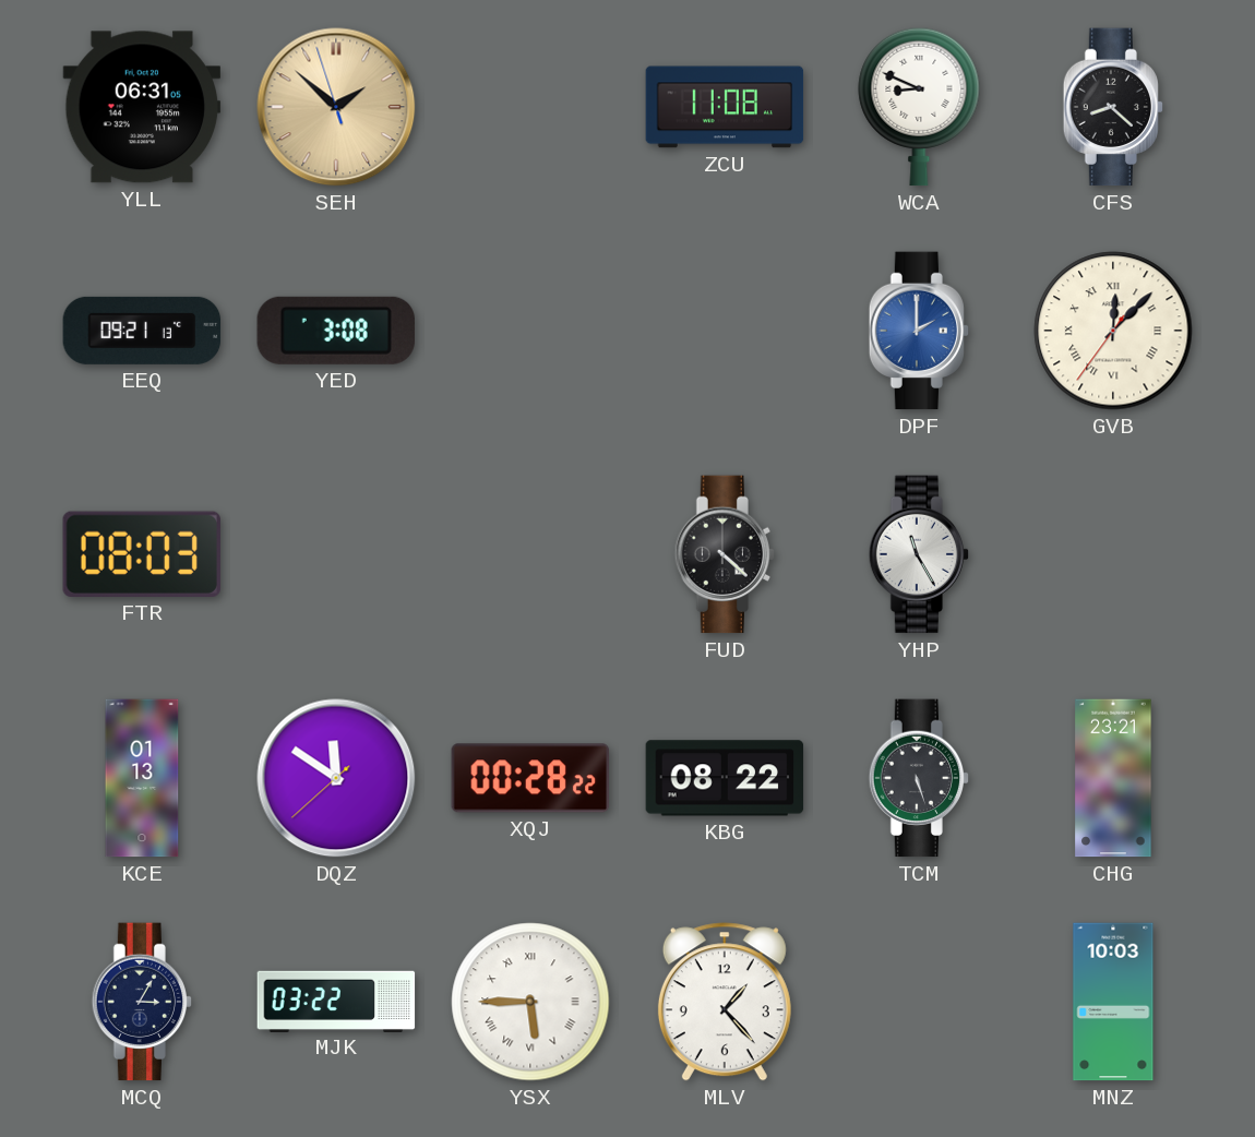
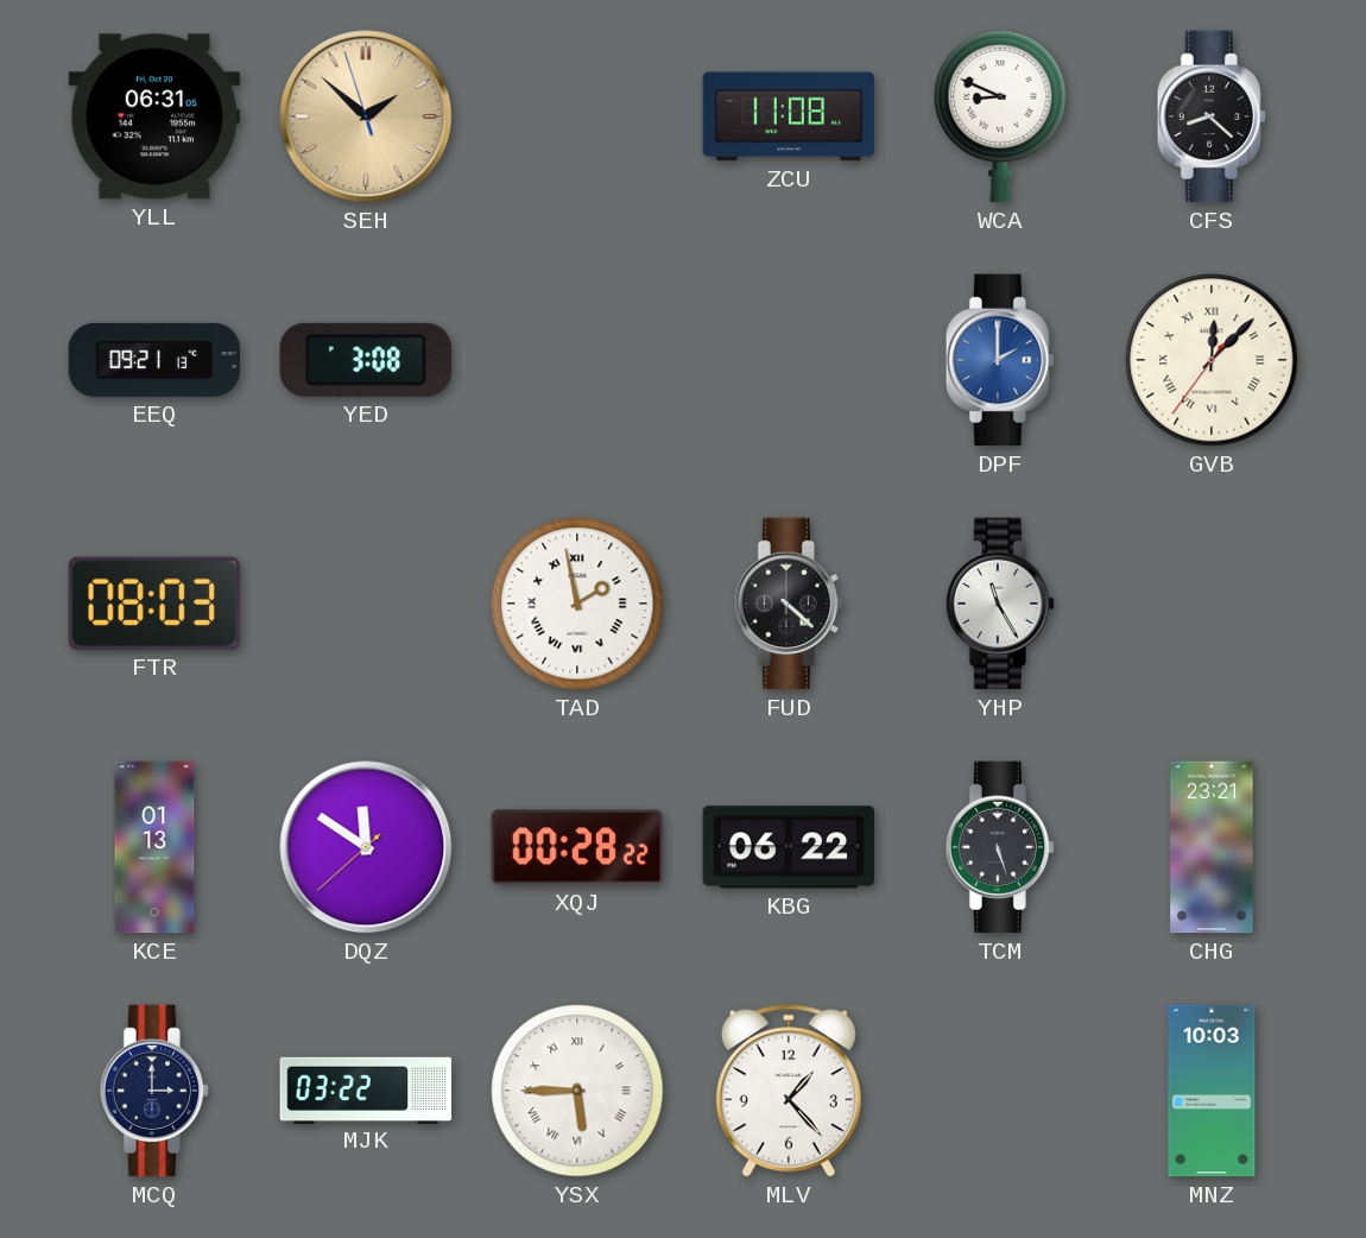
TAD: none -> 1:58
KBG: 08:22 -> 06:22
MCQ: 3:05 -> 3:00
